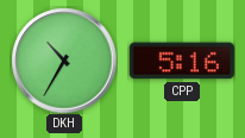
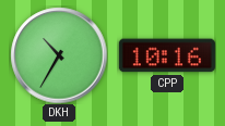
CPP: 5:16 -> 10:16
